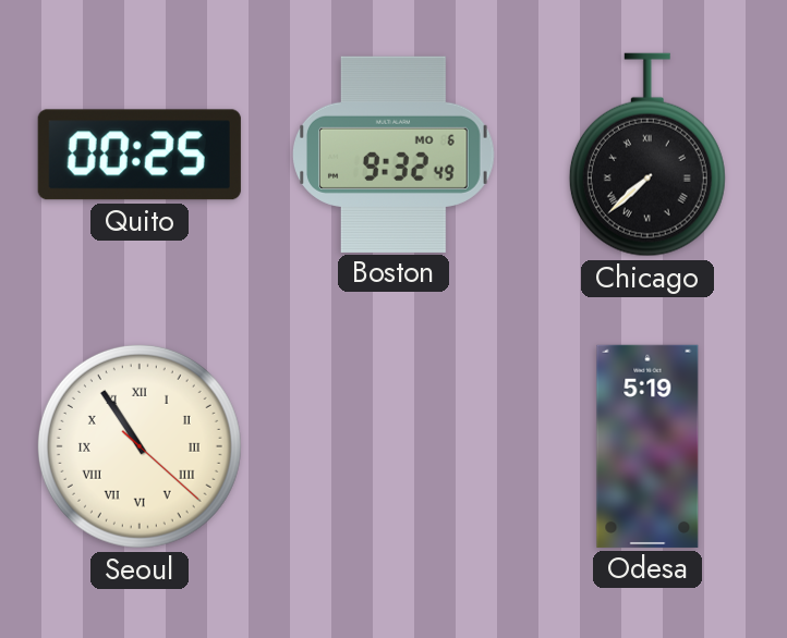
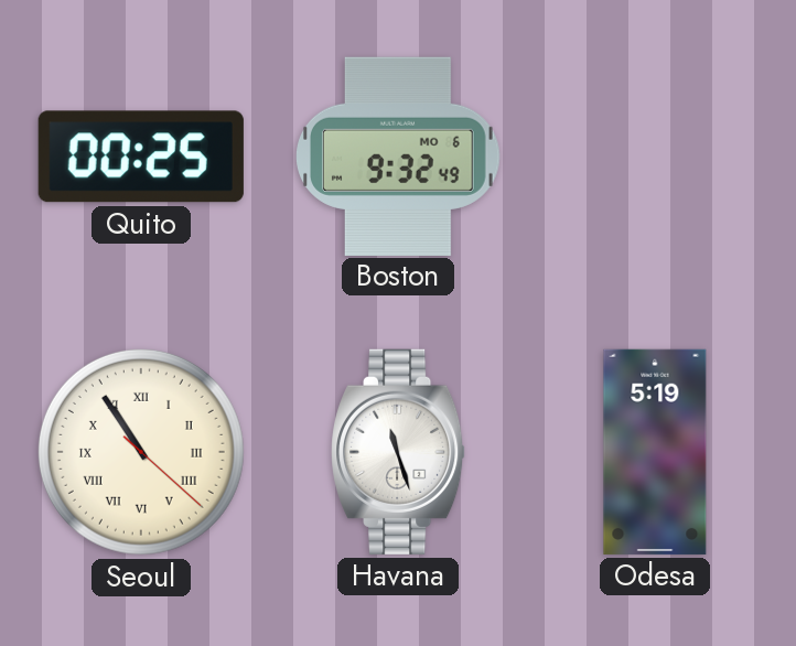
Chicago: 7:38 -> none
Havana: none -> 11:27
